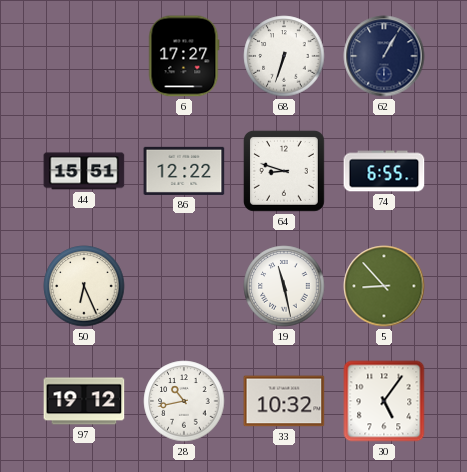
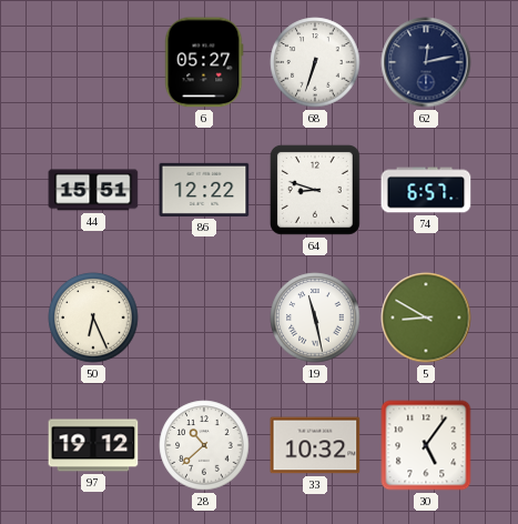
6: 17:27 -> 05:27
62: 1:05 -> 12:13
74: 6:55 -> 6:57
5: 8:53 -> 8:50
28: 10:43 -> 10:38
